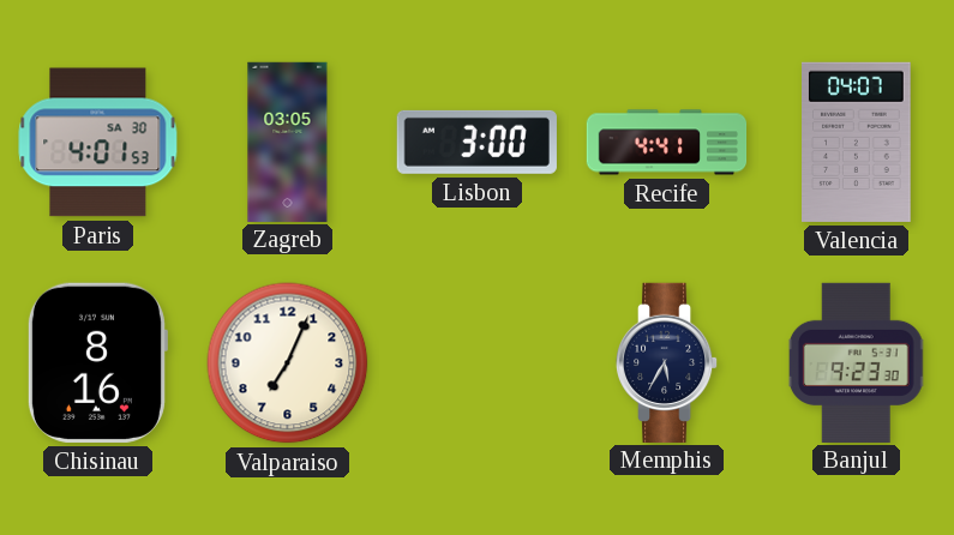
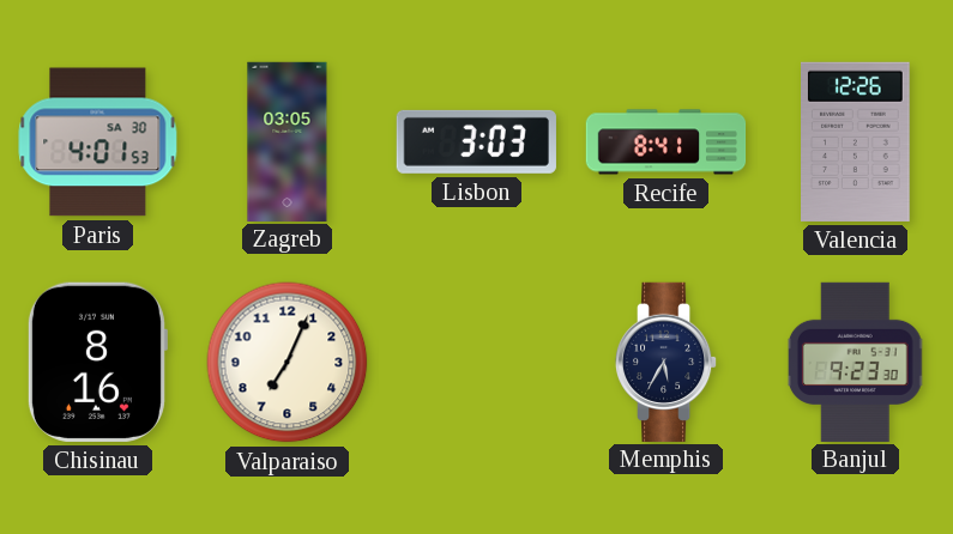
Lisbon: 3:00 -> 3:03
Recife: 4:41 -> 8:41
Valencia: 04:07 -> 12:26
